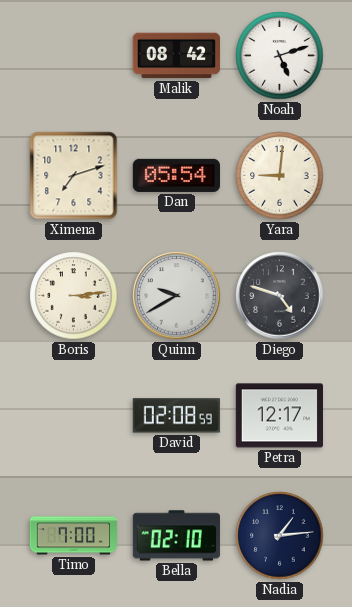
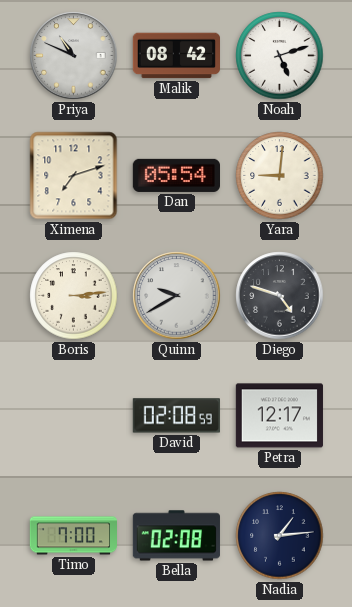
Priya: none -> 10:49
Bella: 02:10 -> 02:08
